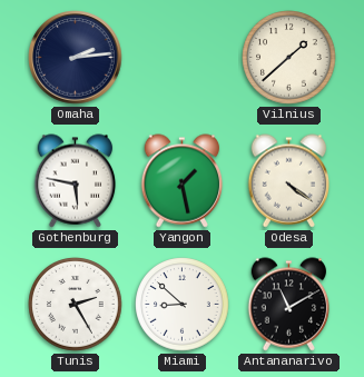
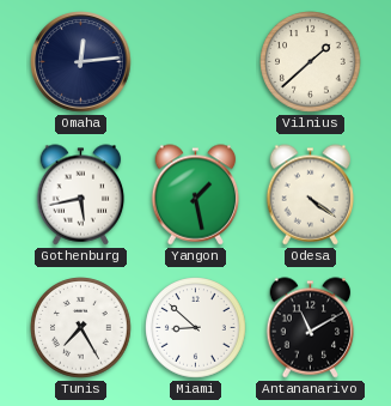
Omaha: 2:14 -> 12:14
Gothenburg: 5:47 -> 5:43
Tunis: 2:25 -> 7:25
